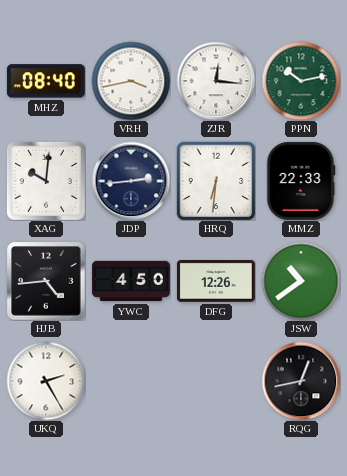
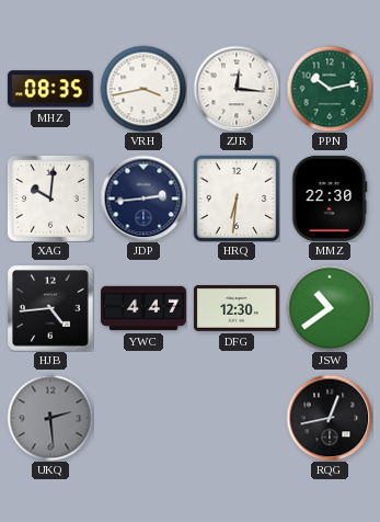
MHZ: 08:40 -> 08:35
MMZ: 22:33 -> 22:30
YWC: 4:50 -> 4:47
DFG: 12:26 -> 12:30
UKQ: 2:25 -> 2:29
UKQ dial: white -> grey
